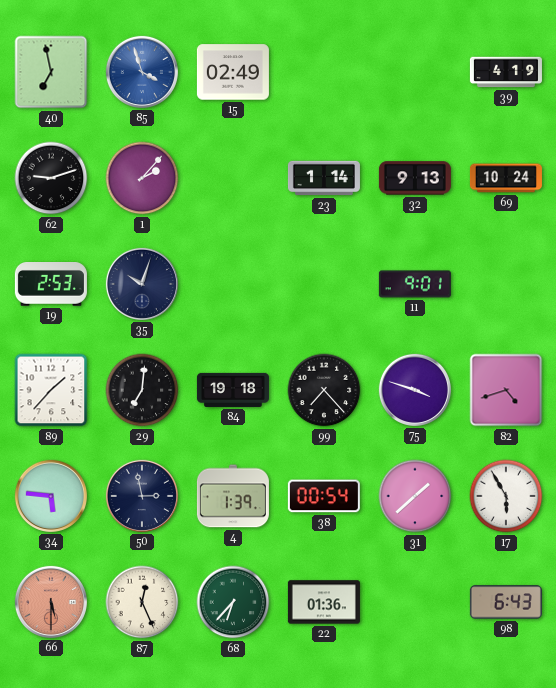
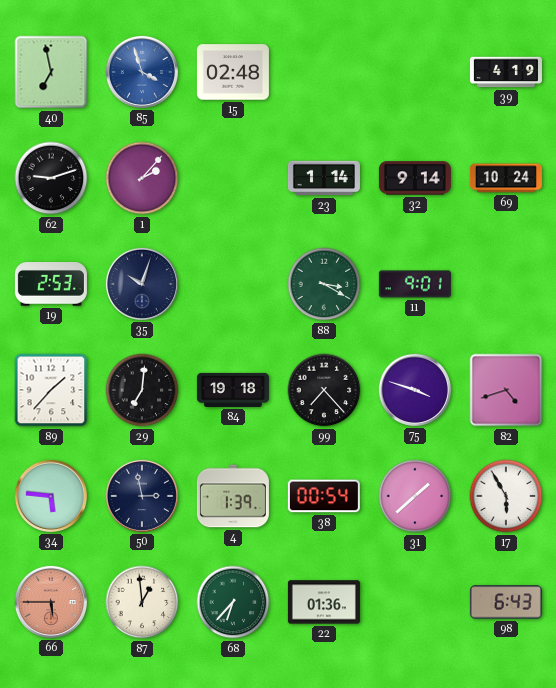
15: 02:49 -> 02:48
32: 9:13 -> 9:14
88: none -> 3:20
66: 5:30 -> 5:45
87: 12:26 -> 12:59
